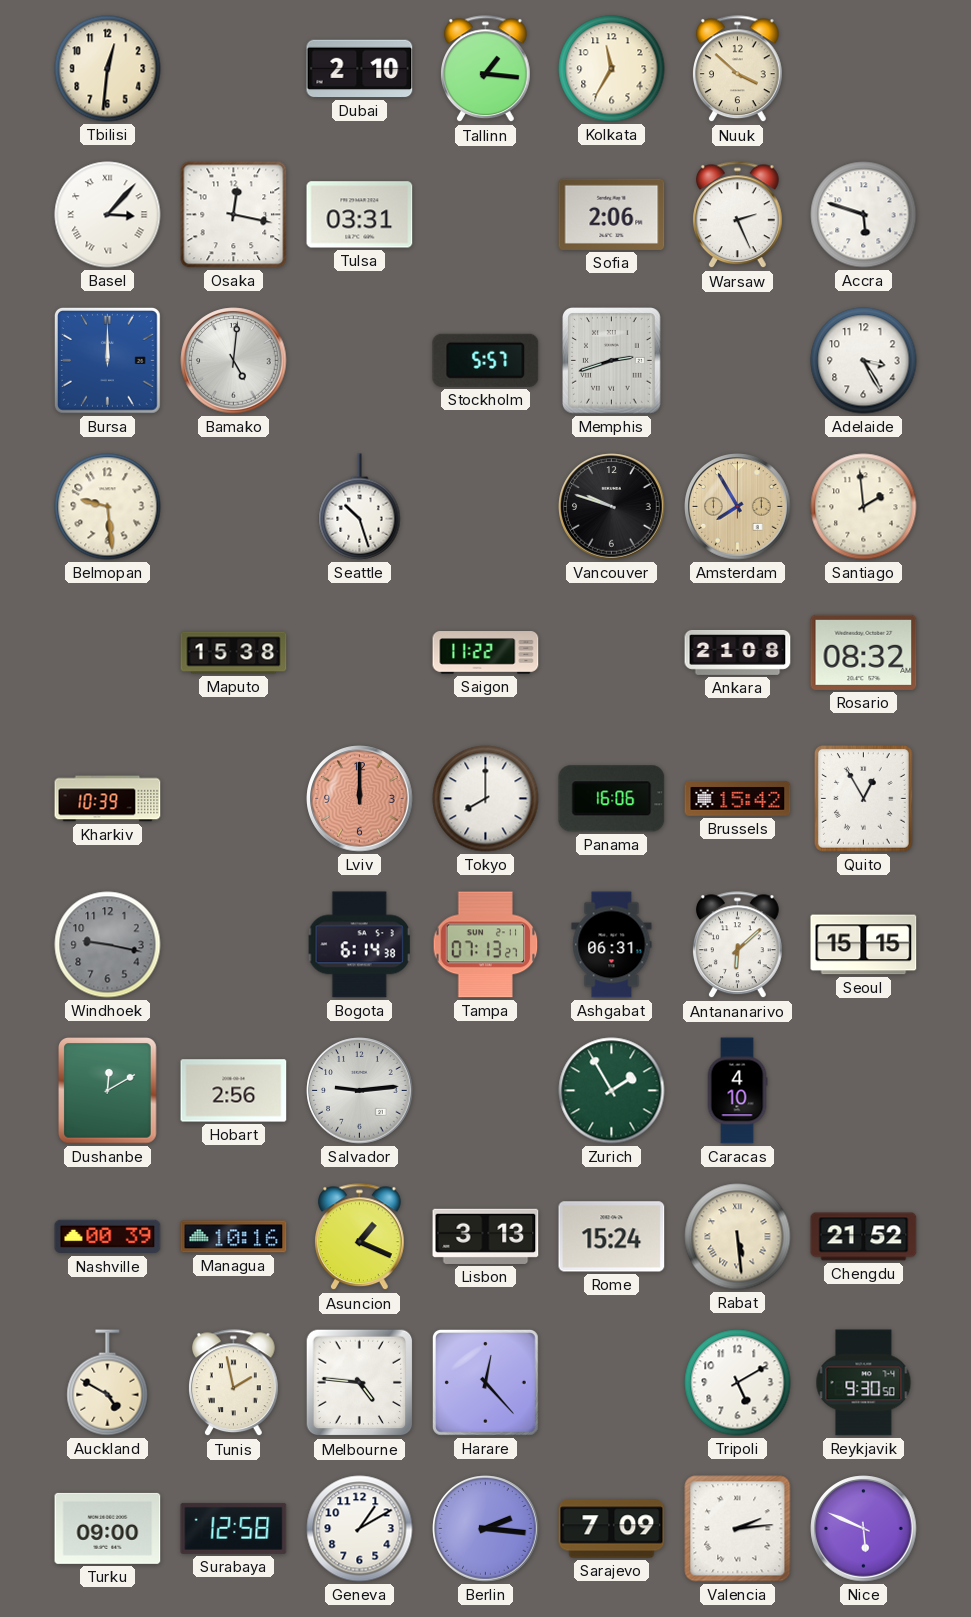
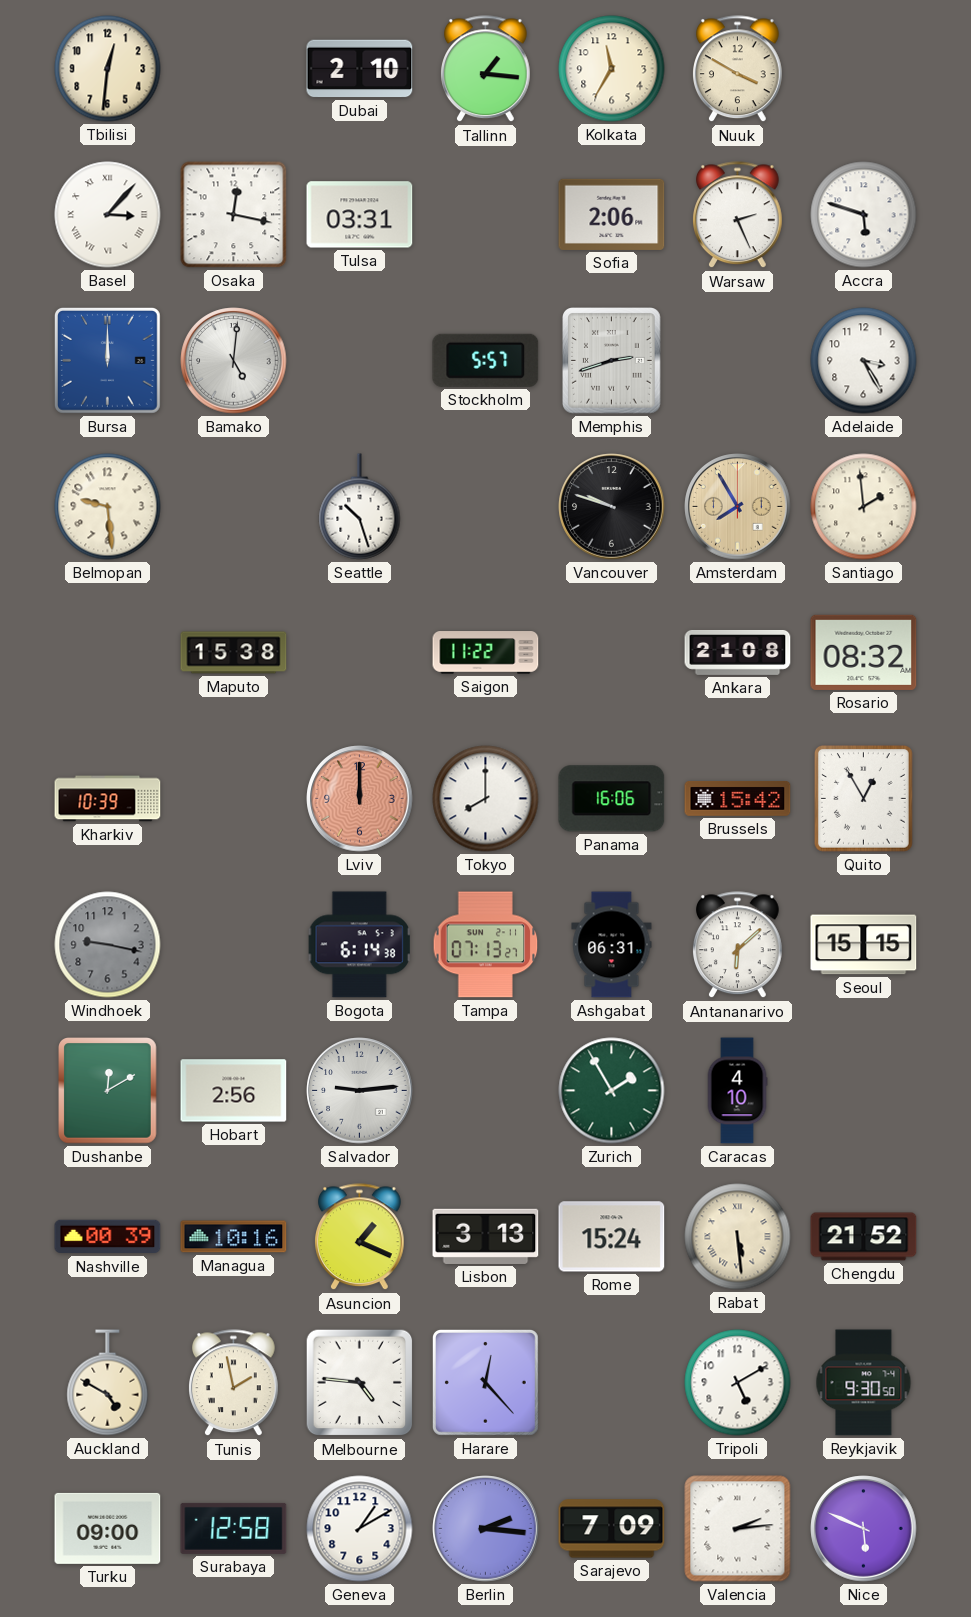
Nuuk: 3:52 -> 3:50
